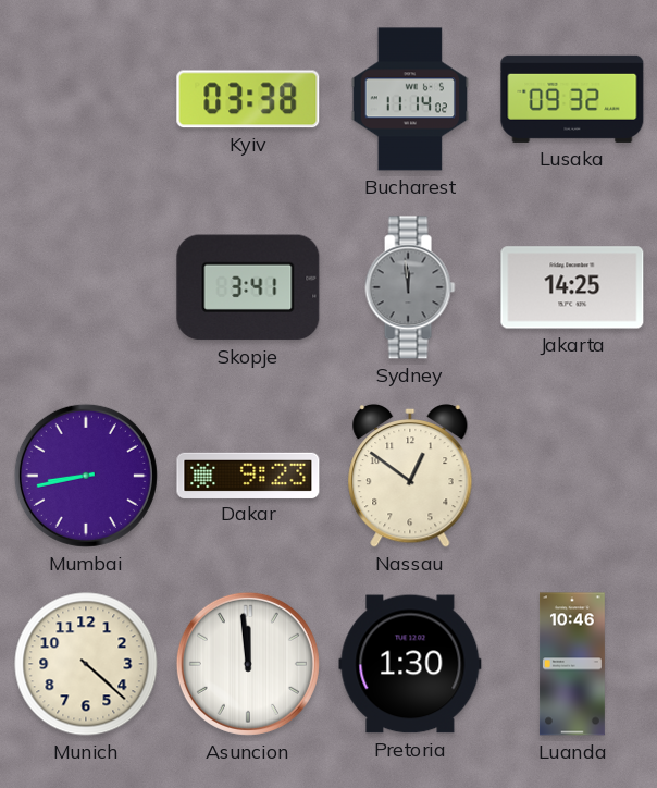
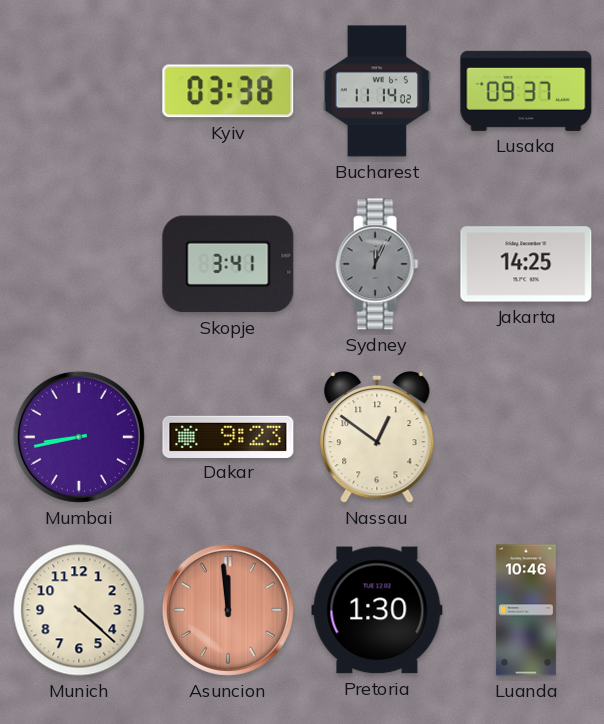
Lusaka: 09:32 -> 09:37
Sydney: 11:59 -> 12:04
Asuncion dial: white -> salmon
